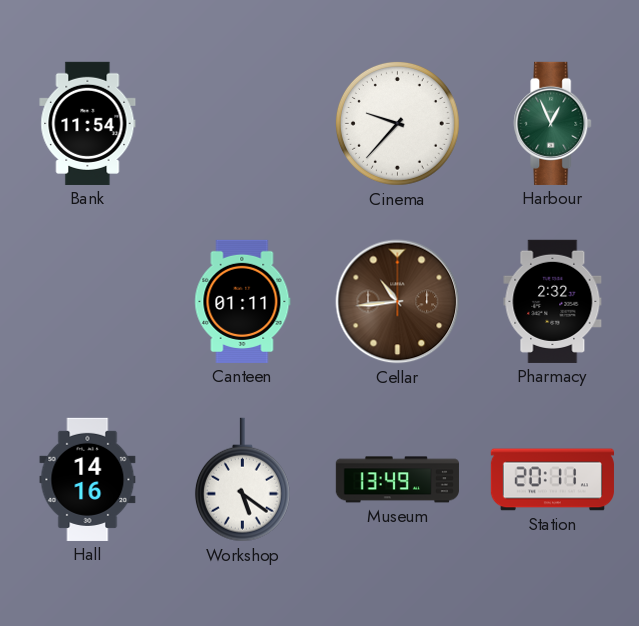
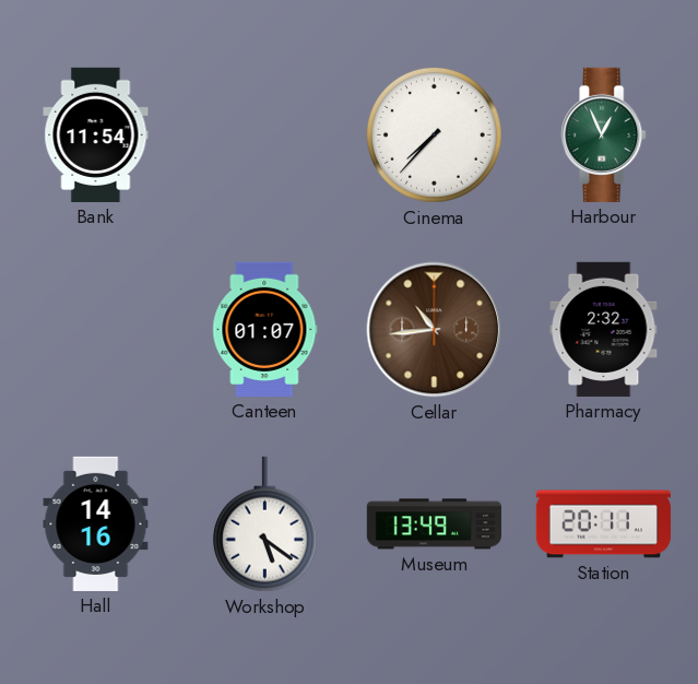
Cinema: 9:37 -> 7:37
Canteen: 01:11 -> 01:07
